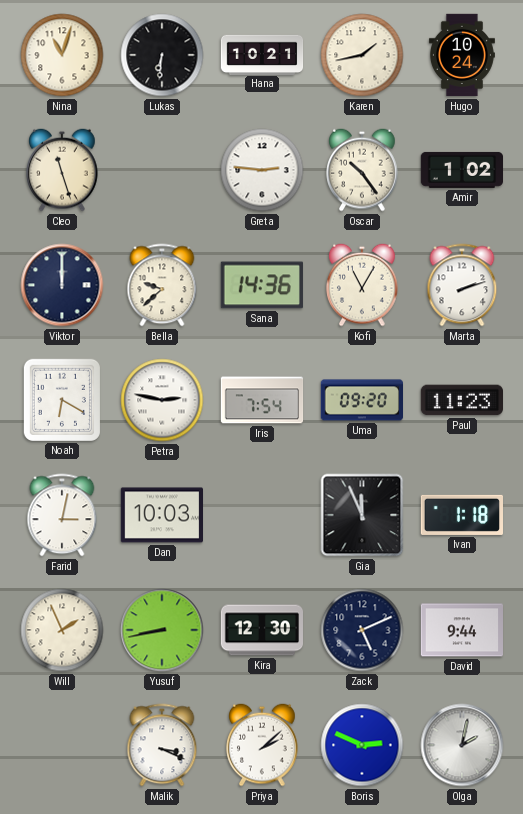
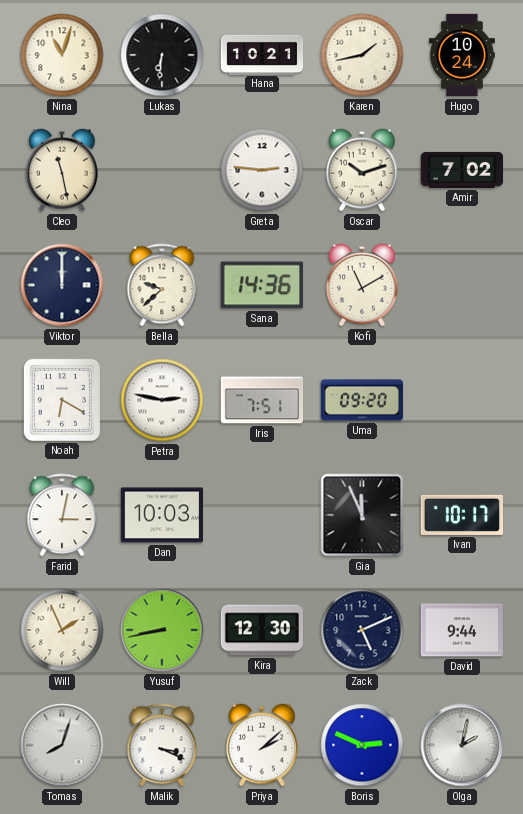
Cleo: 11:27 -> 11:28
Oscar: 10:24 -> 10:12
Amir: 1:02 -> 7:02
Kofi: 11:05 -> 11:10
Marta: 2:12 -> none
Iris: 7:54 -> 7:51
Paul: 11:23 -> none
Ivan: 1:18 -> 10:17
Tomas: none -> 8:03
